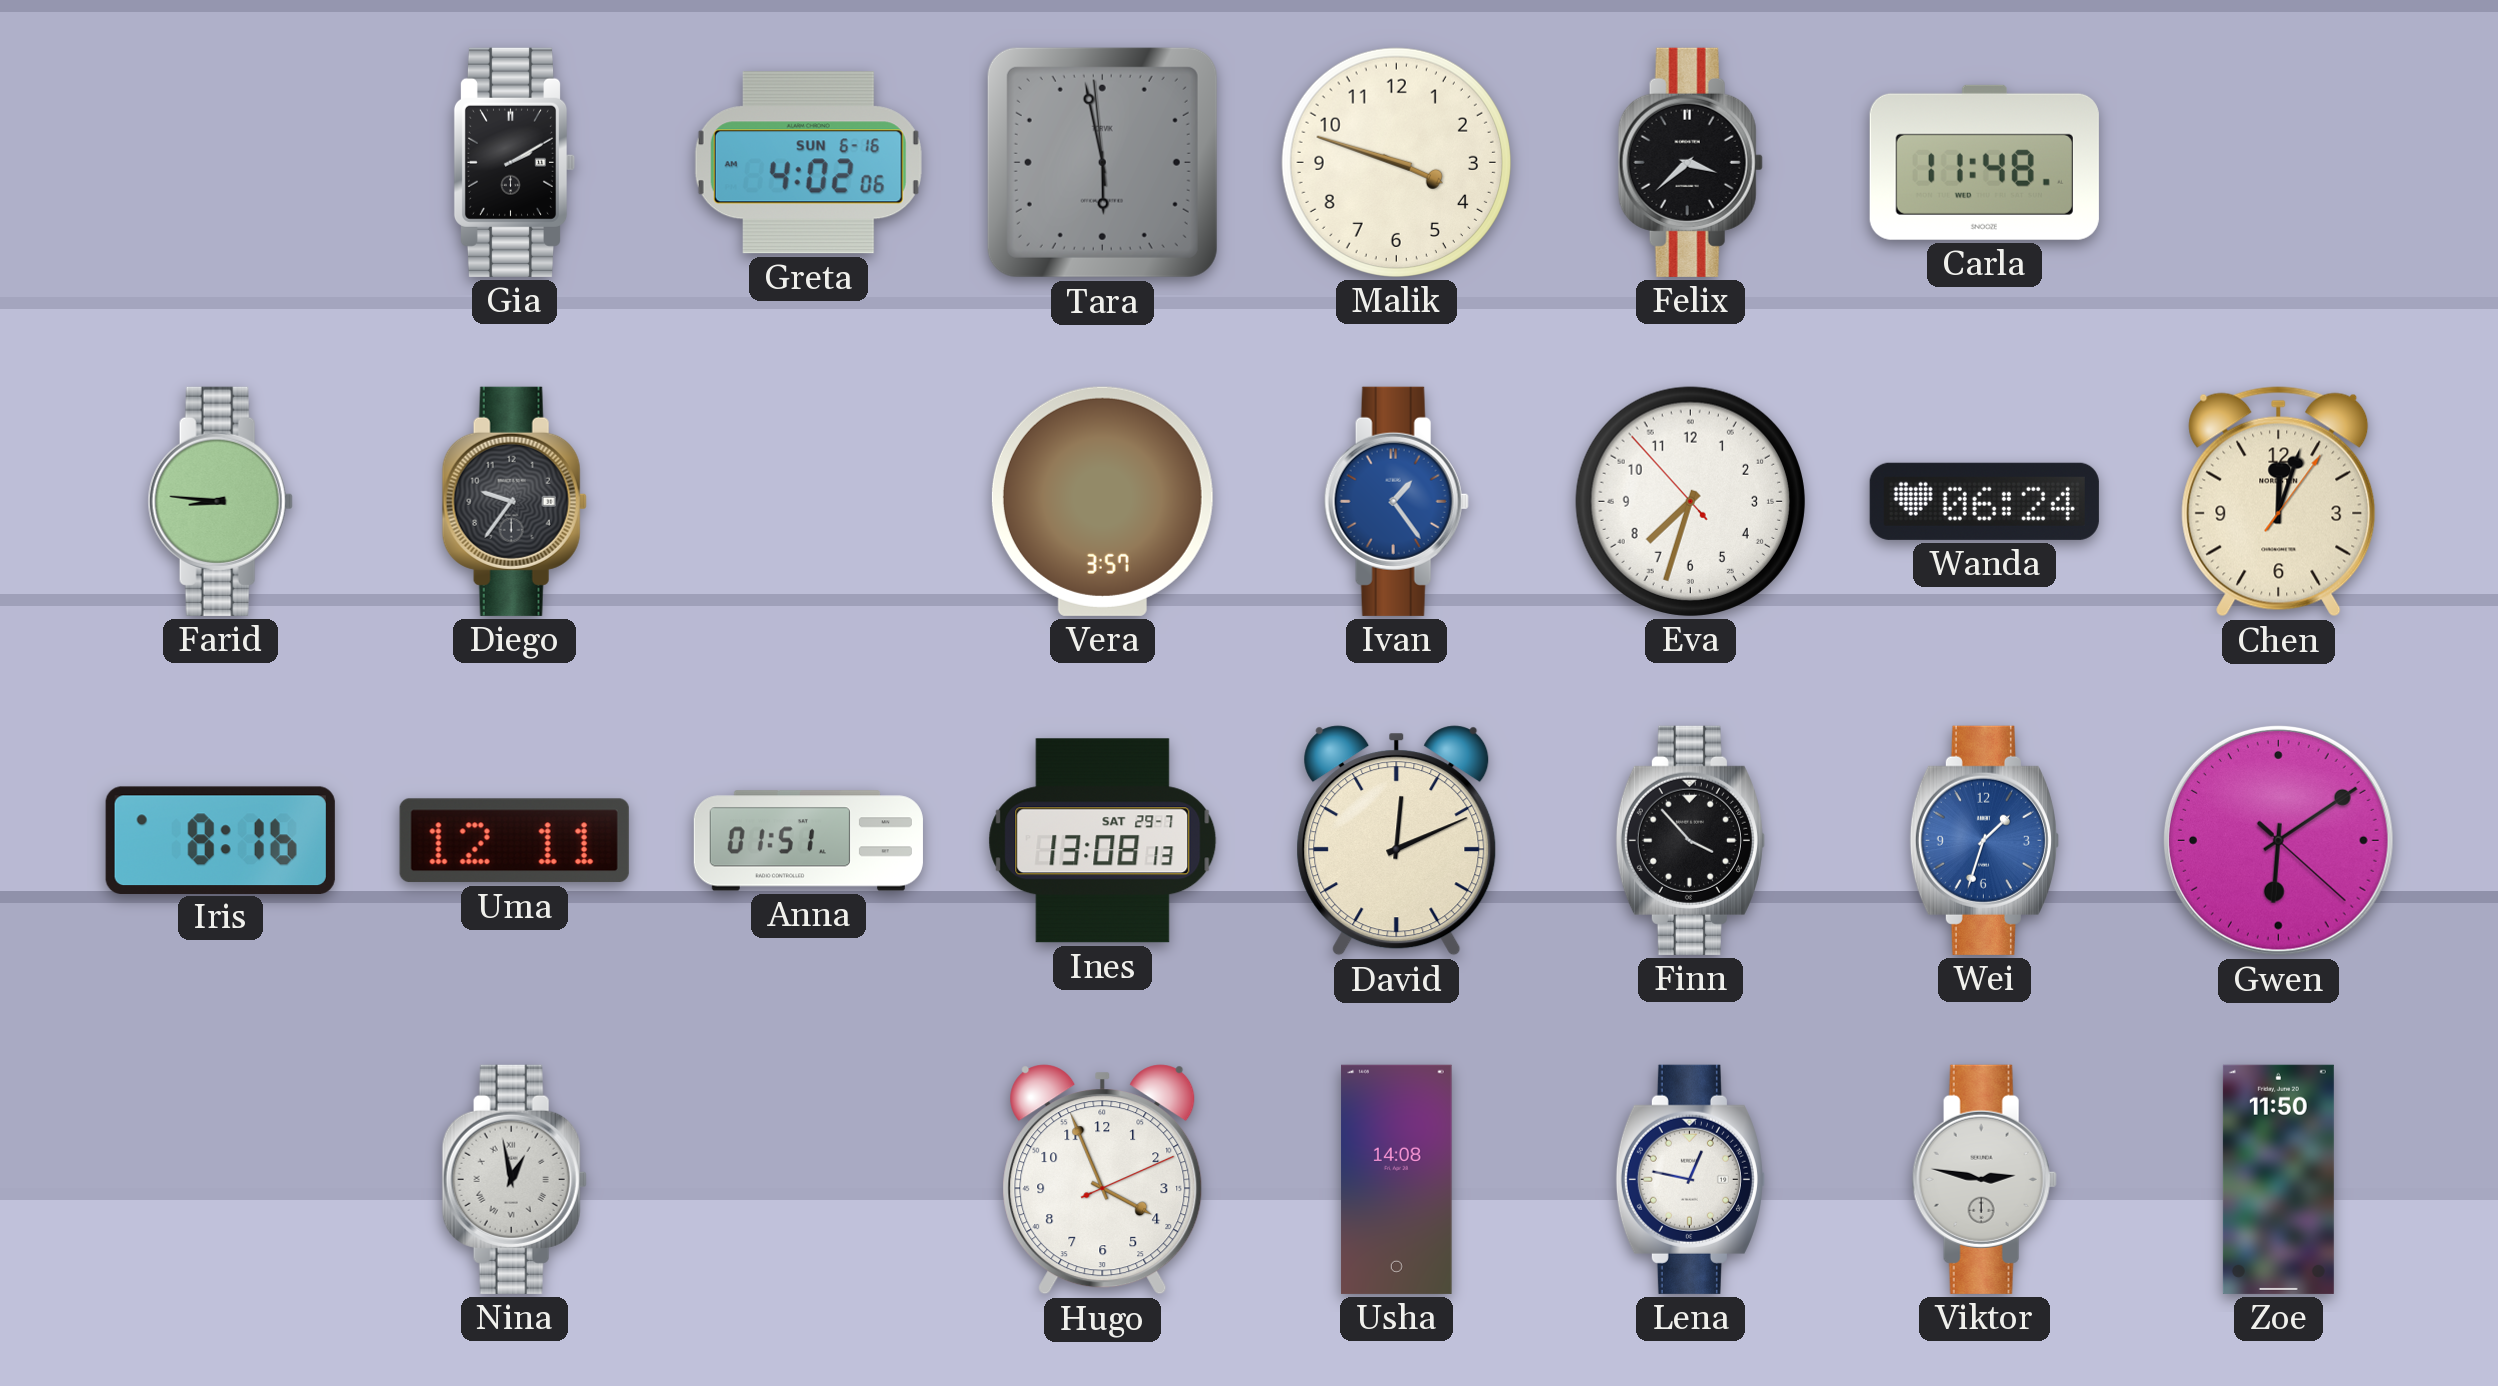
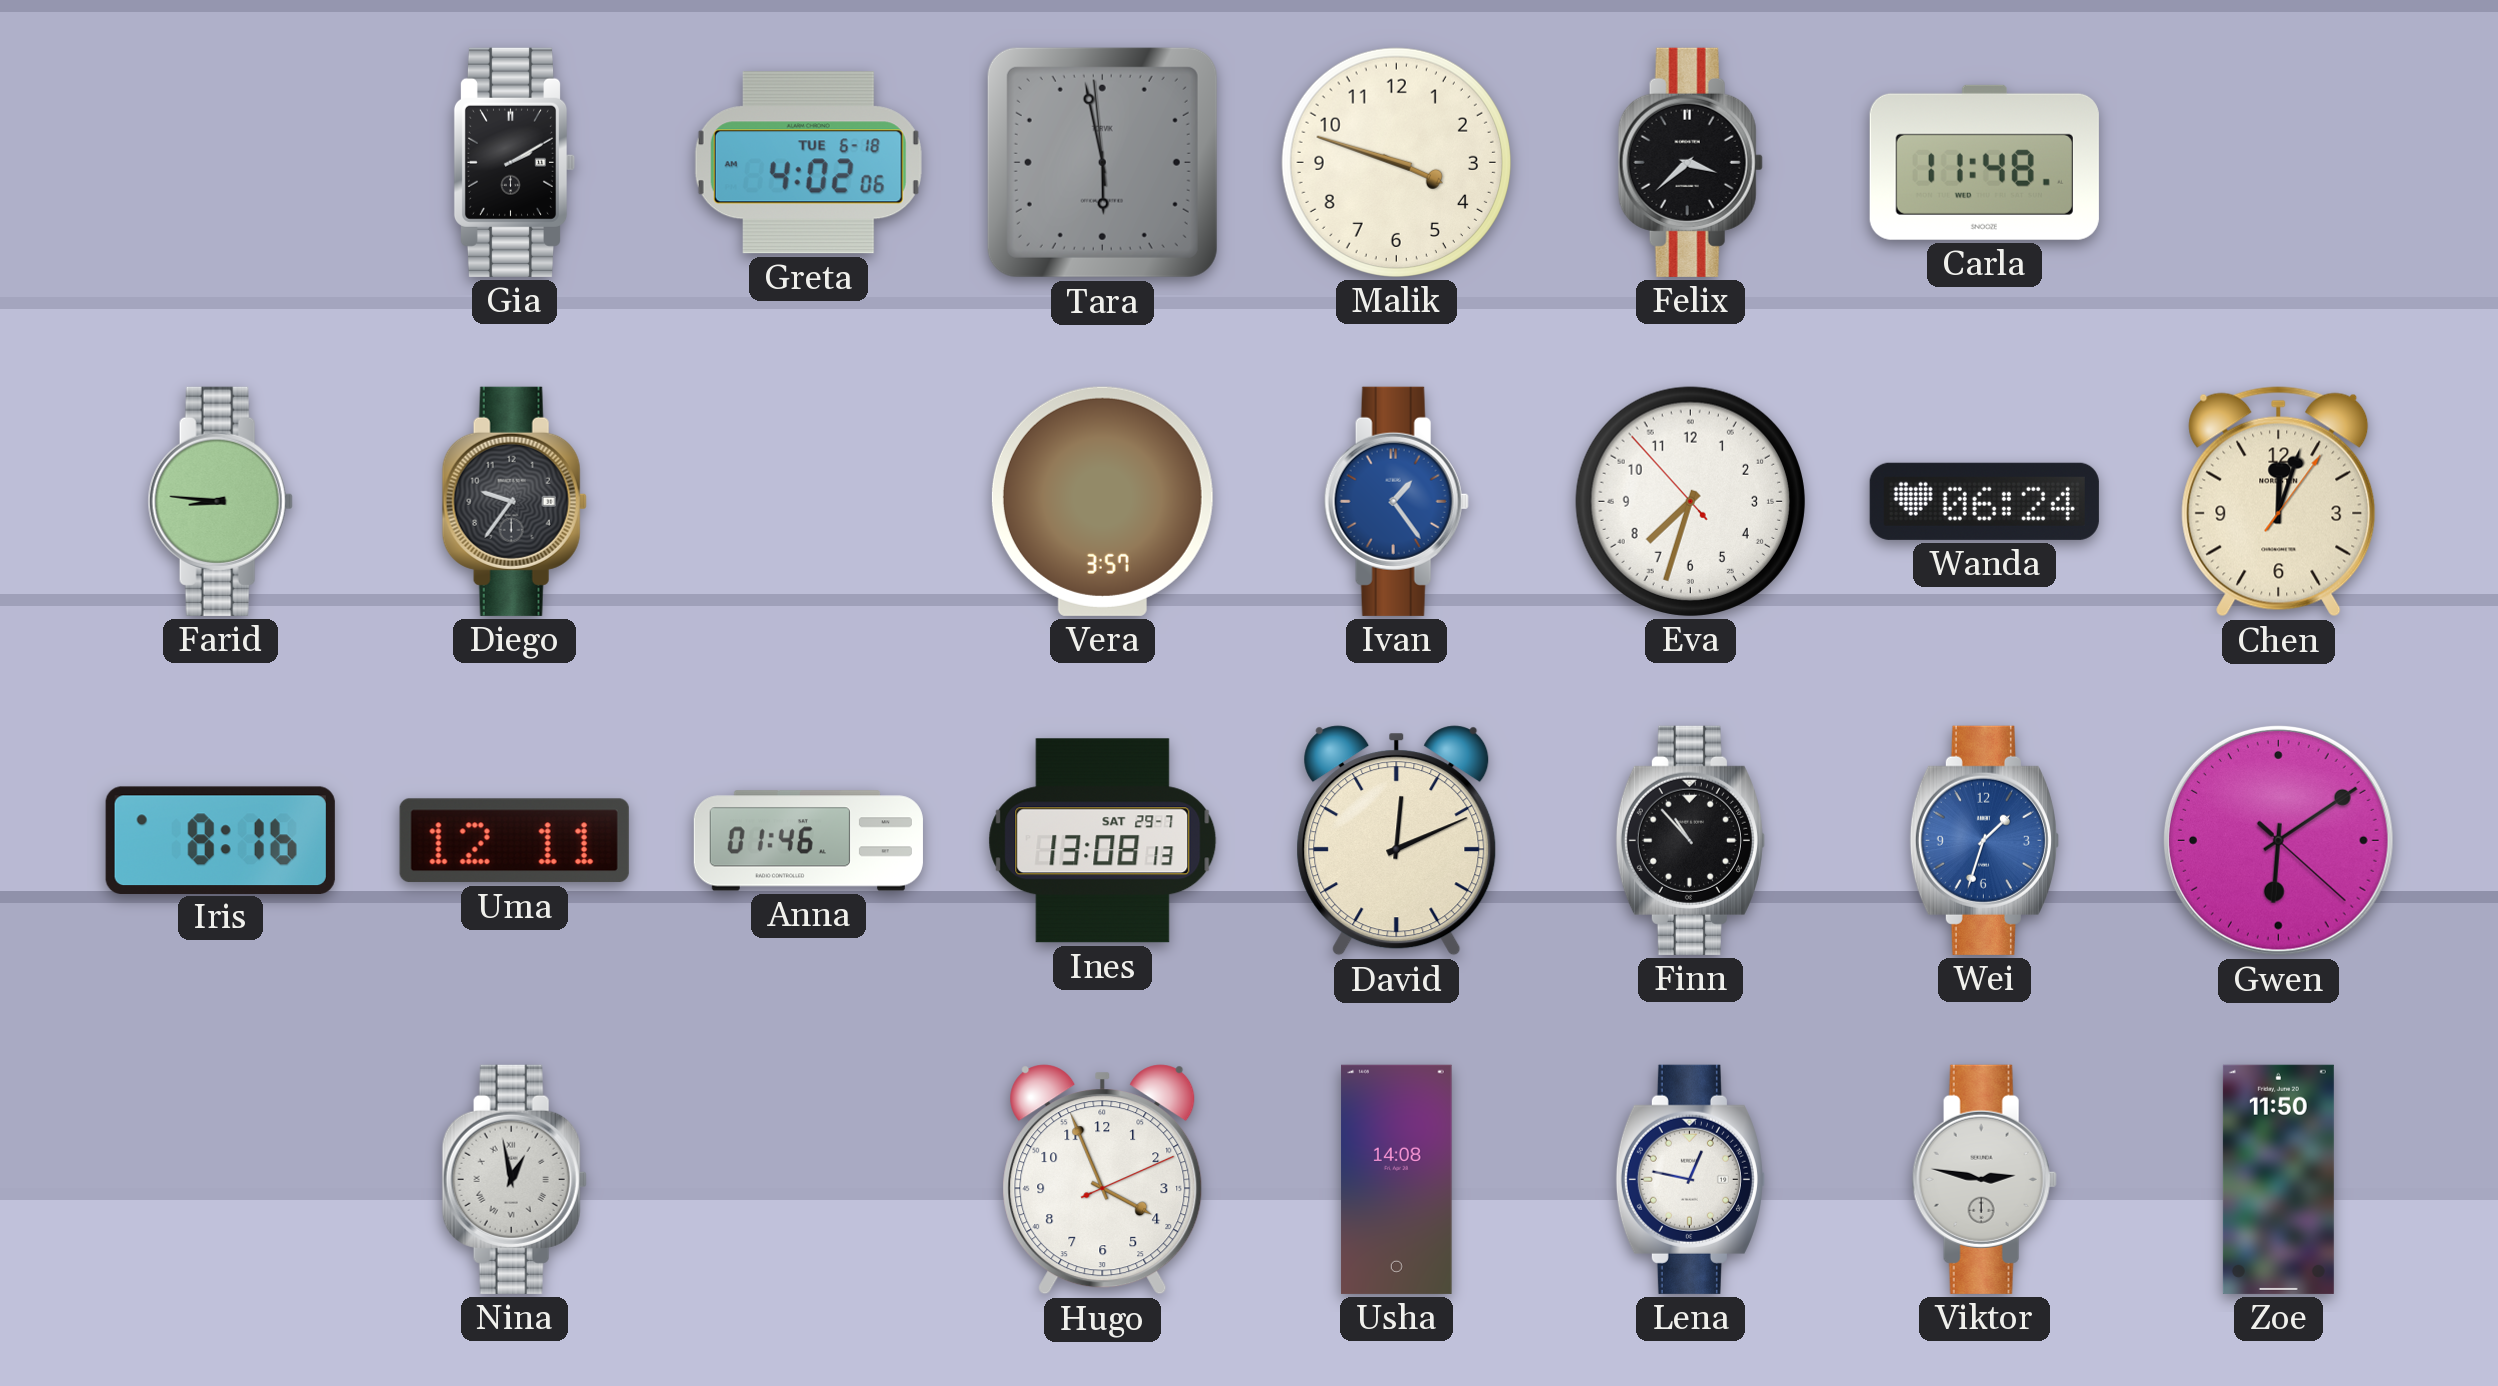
Greta date: SUN 6-16 -> TUE 6-18
Anna: 01:51 -> 01:46
Finn: 3:53 -> 10:53
